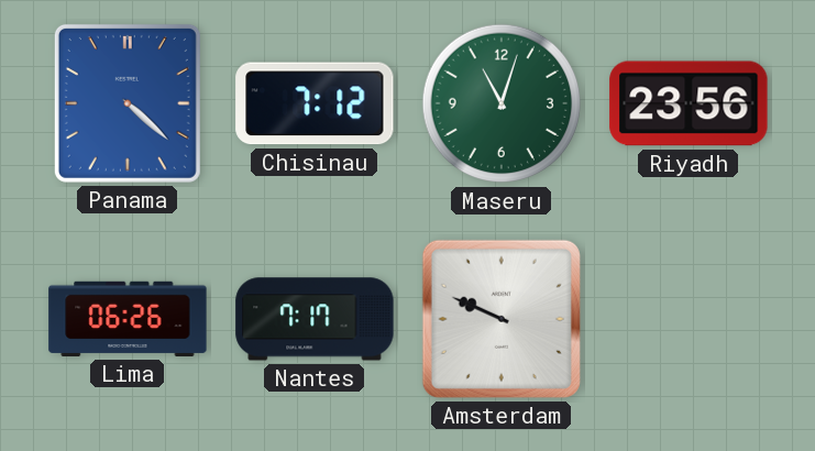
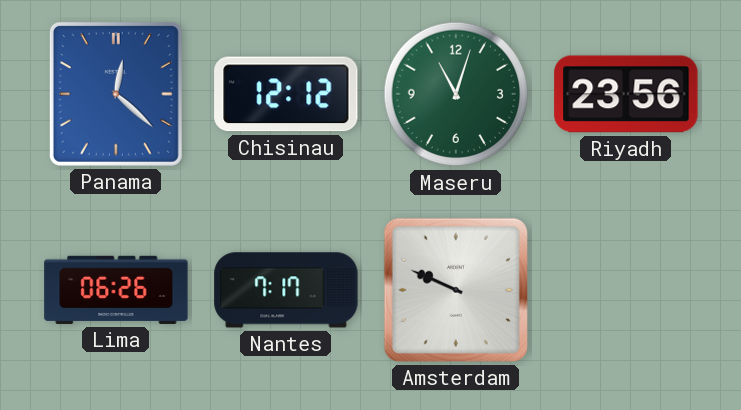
Panama: 4:22 -> 12:22
Chisinau: 7:12 -> 12:12
